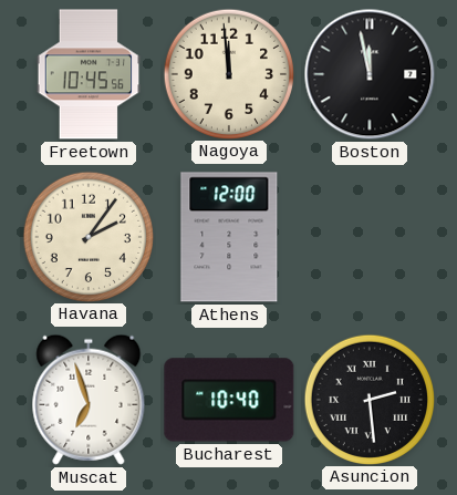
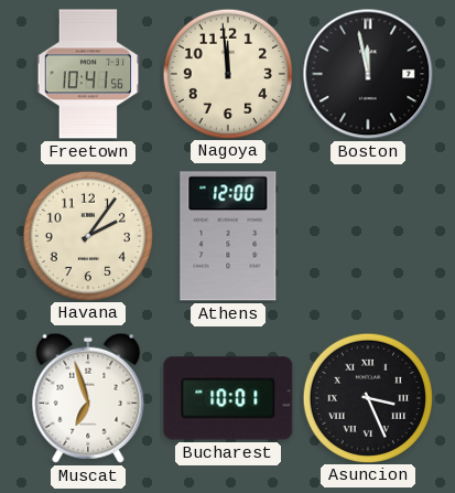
Freetown: 10:45 -> 10:41
Bucharest: 10:40 -> 10:01
Asuncion: 2:29 -> 3:26
